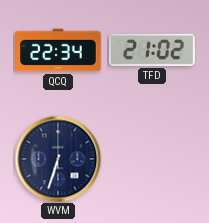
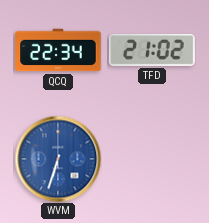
WVM dial: navy -> blue
